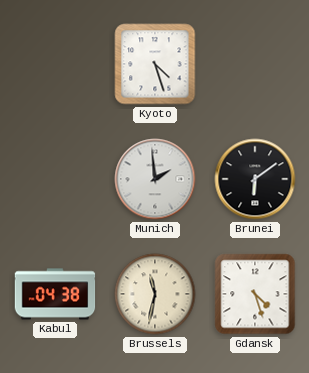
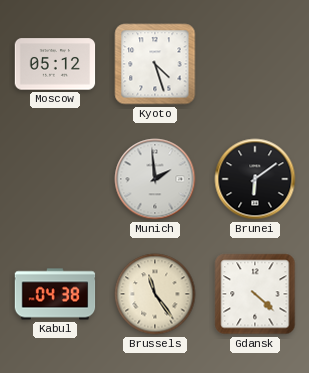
Moscow: none -> 05:12
Brussels: 11:32 -> 11:24
Gdansk: 4:27 -> 4:22
